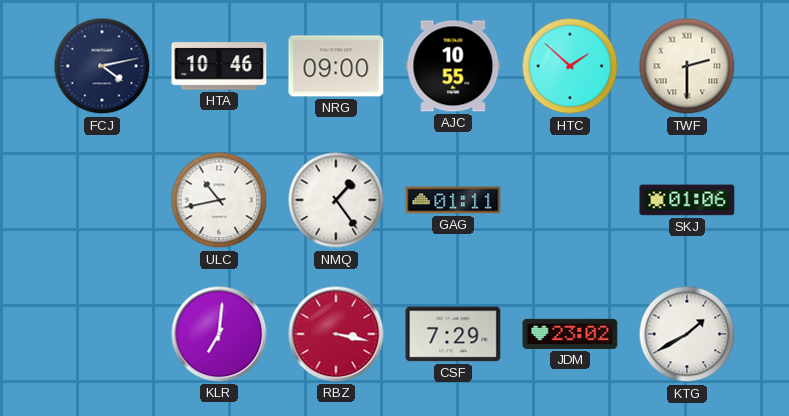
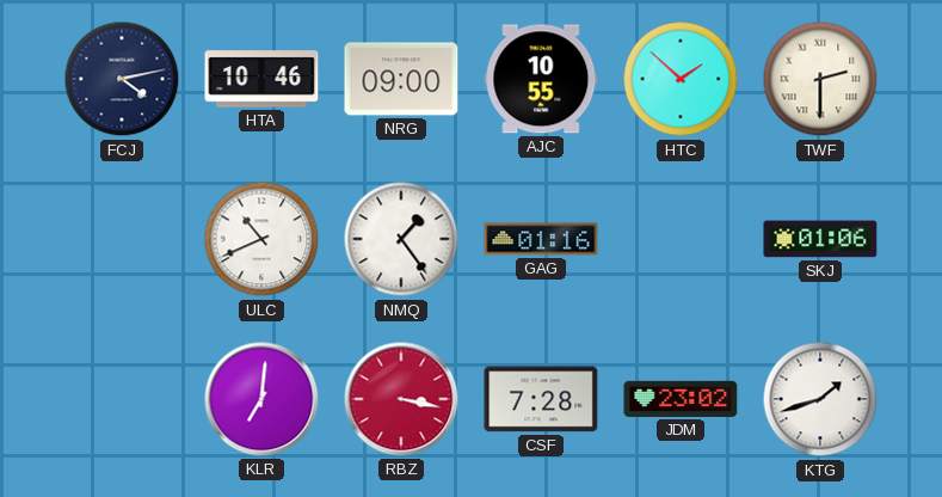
ULC: 10:43 -> 10:41
GAG: 01:11 -> 01:16
CSF: 7:29 -> 7:28
KTG: 1:40 -> 1:42
